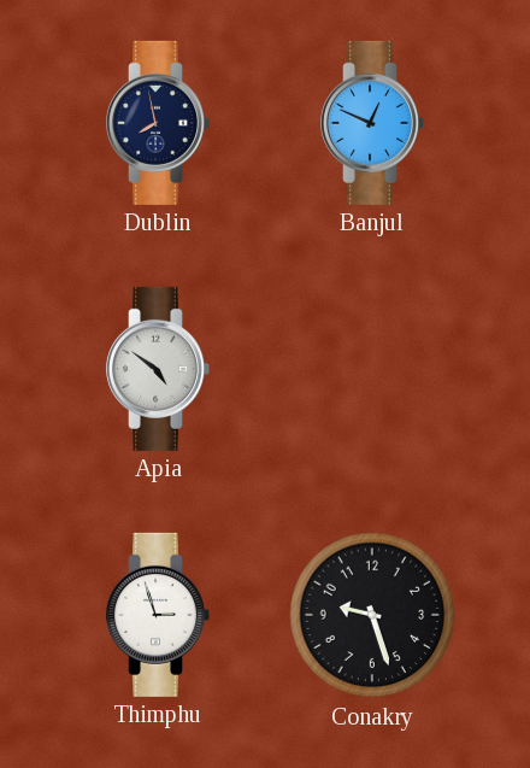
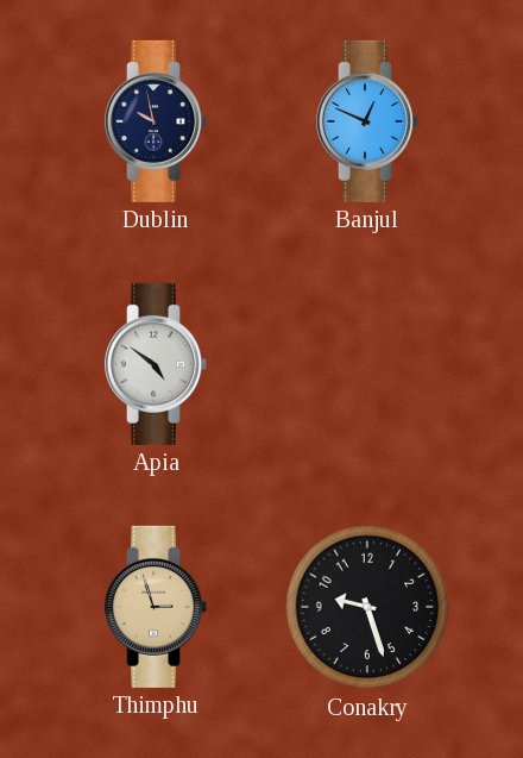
Dublin: 7:58 -> 9:58
Thimphu dial: white -> champagne
